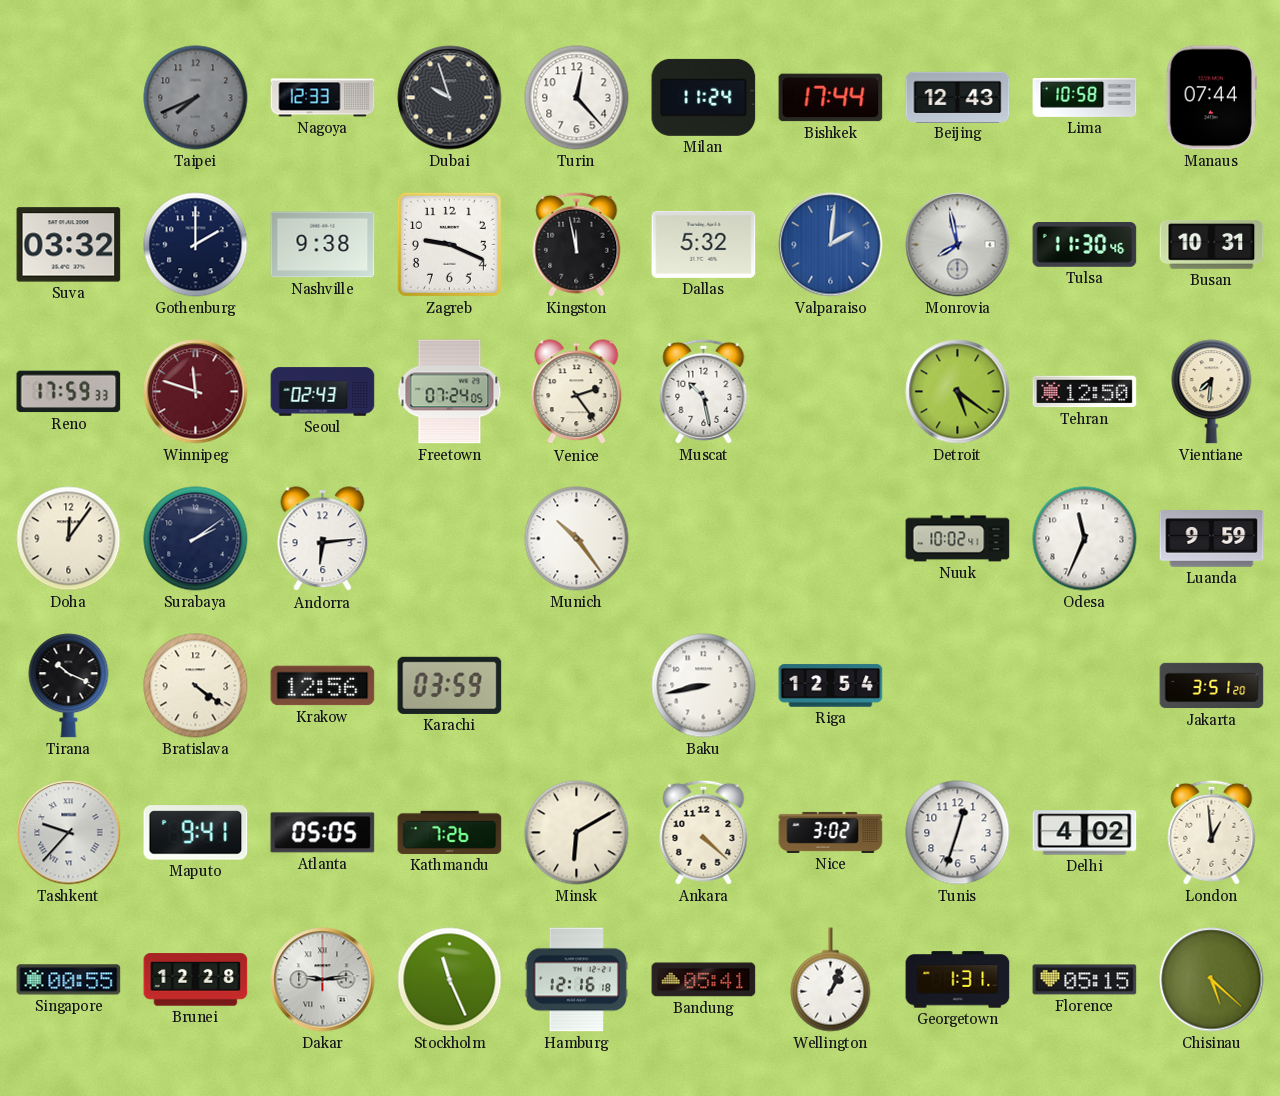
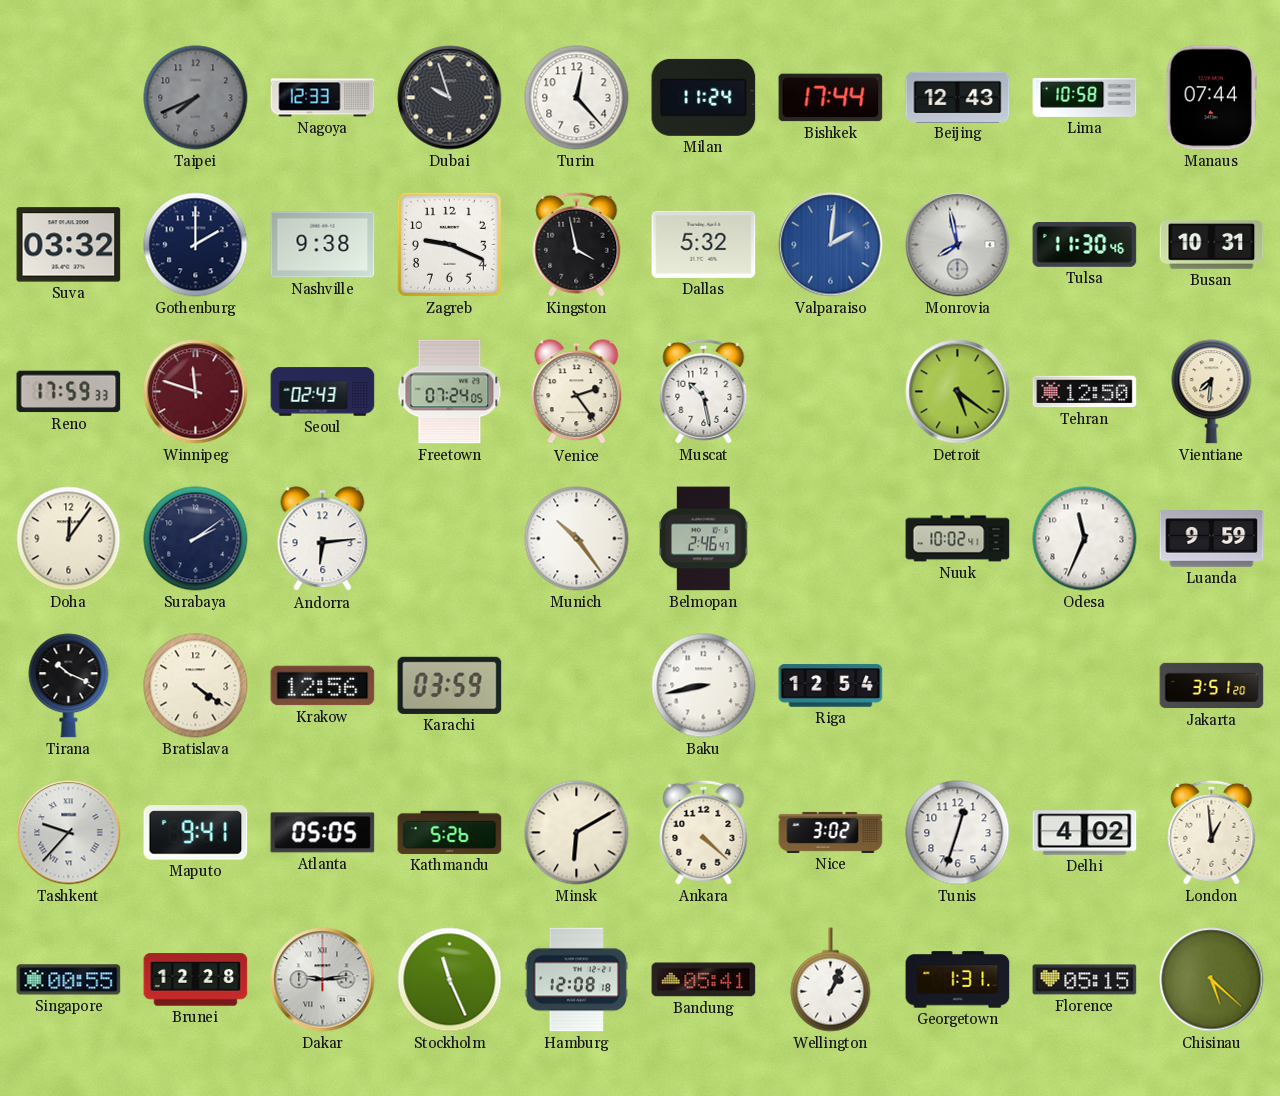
Kingston: 11:58 -> 3:58
Belmopan: none -> 2:46
Kathmandu: 7:26 -> 5:26
Hamburg: 12:16 -> 12:08
